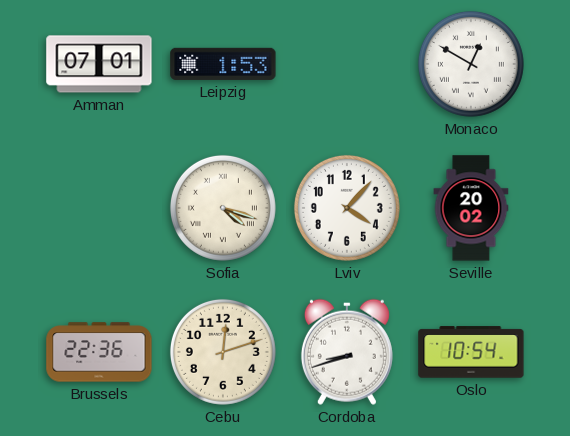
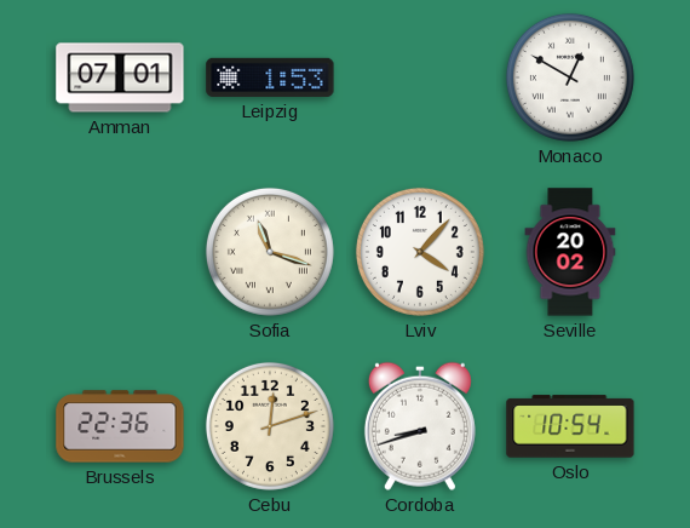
Sofia: 4:18 -> 11:18
